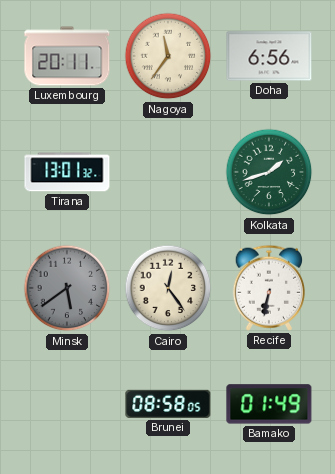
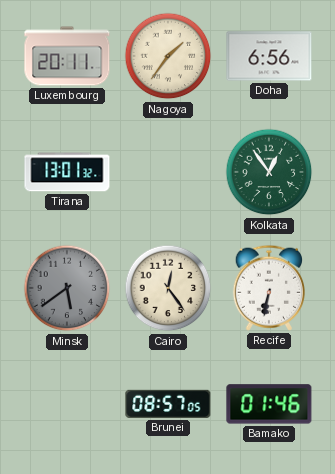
Nagoya: 11:36 -> 1:36
Kolkata: 1:42 -> 12:54
Brunei: 08:58 -> 08:57
Bamako: 01:49 -> 01:46
